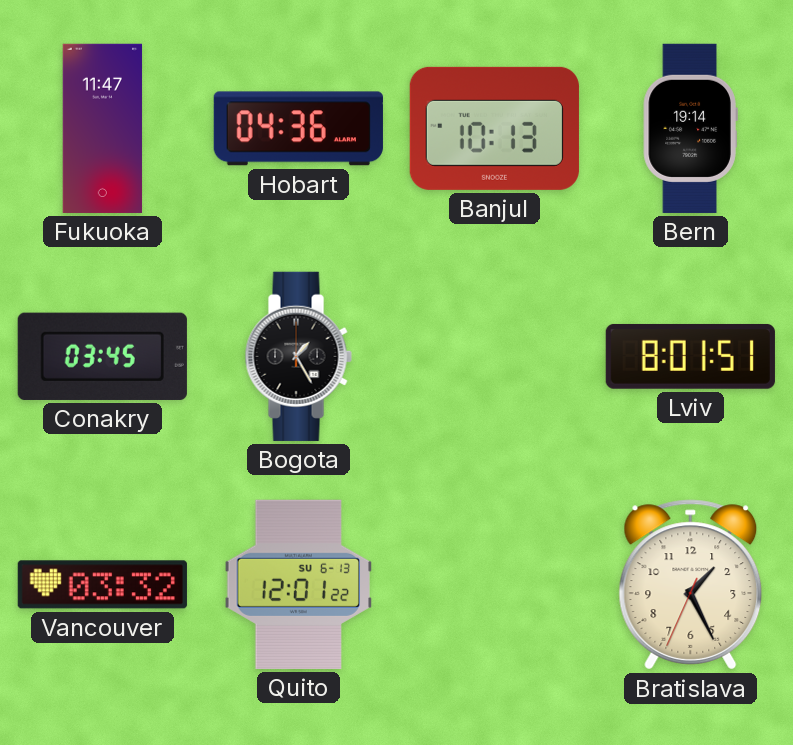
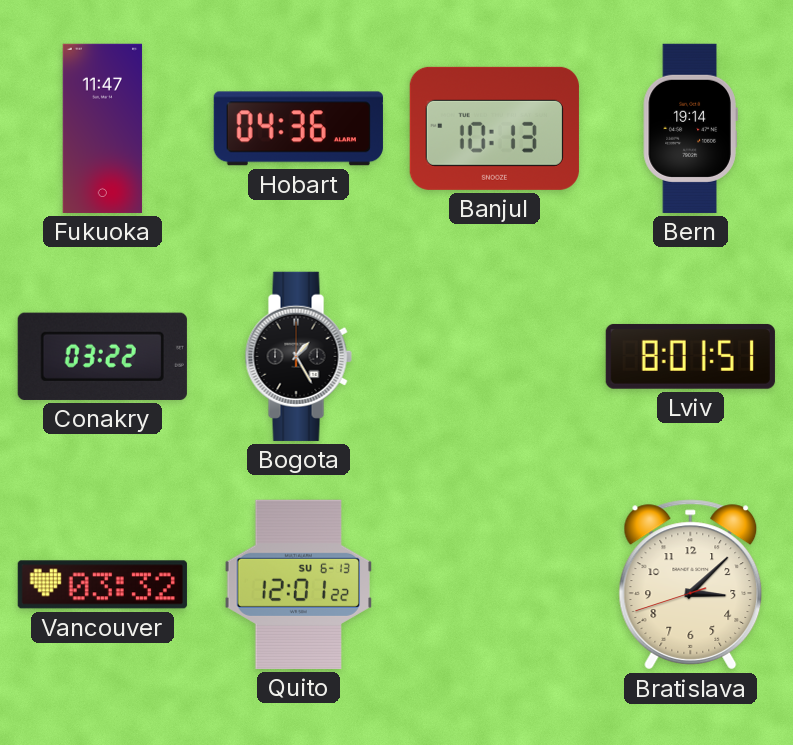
Conakry: 03:45 -> 03:22
Bratislava: 1:25 -> 3:07
